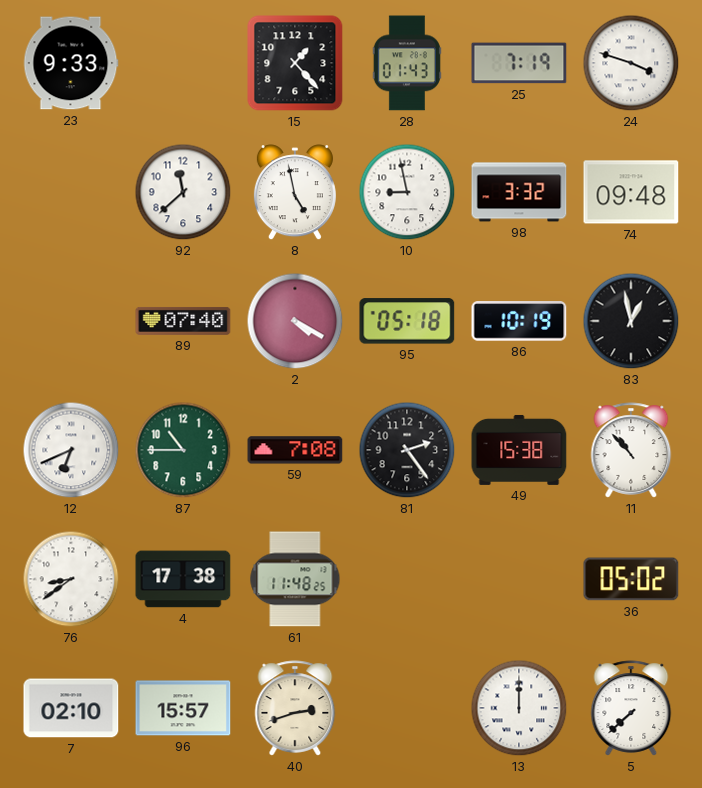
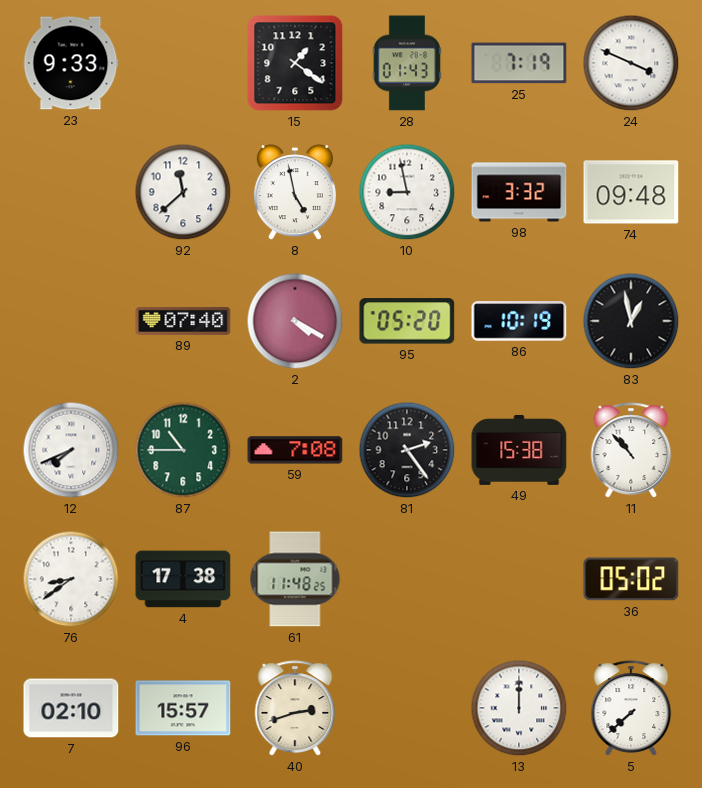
15: 1:23 -> 1:21
24: 3:48 -> 3:49
95: 05:18 -> 05:20
12: 6:41 -> 7:41
